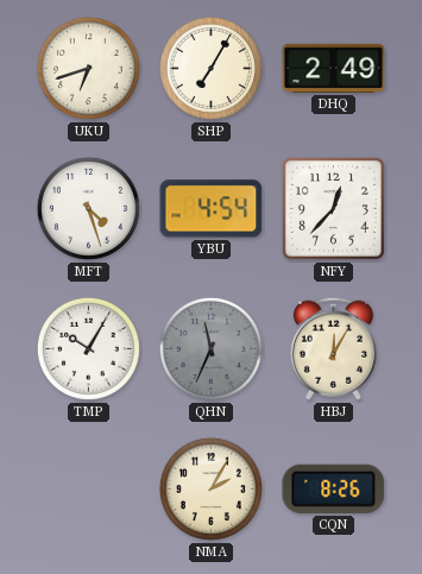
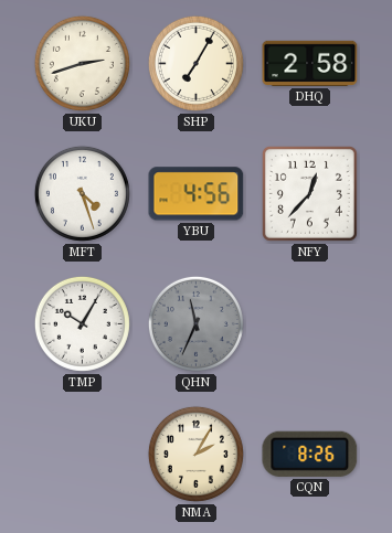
UKU: 6:42 -> 2:42
DHQ: 2:49 -> 2:58
YBU: 4:54 -> 4:56
HBJ: 12:05 -> none
